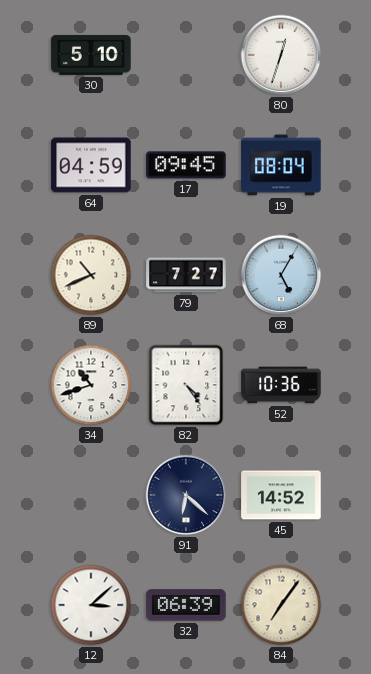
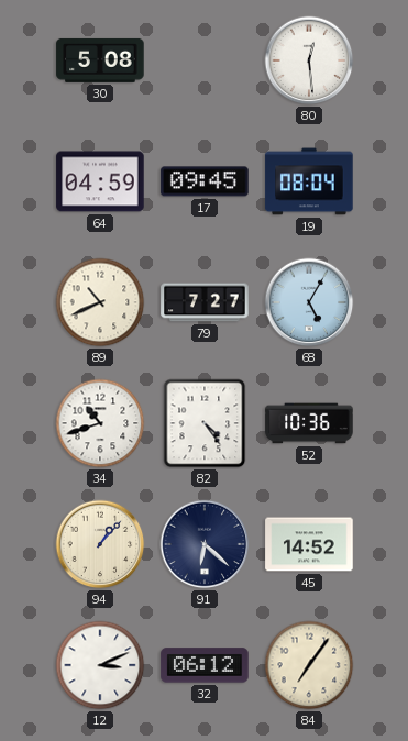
30: 5:10 -> 5:08
80: 12:33 -> 12:29
94: none -> 1:07
12: 3:08 -> 3:11
32: 06:39 -> 06:12
